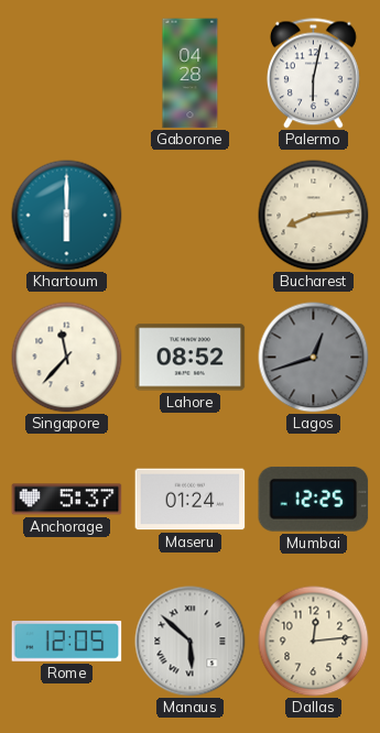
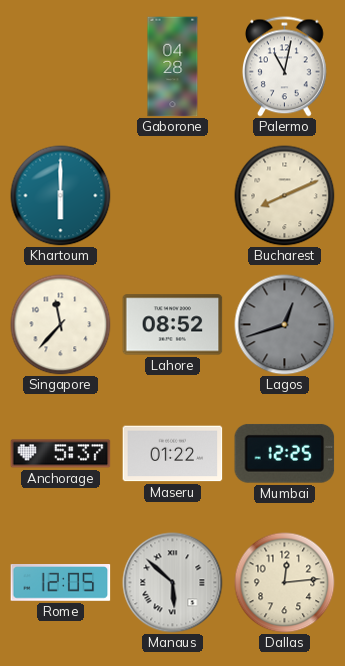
Palermo: 6:02 -> 11:02
Bucharest: 8:14 -> 8:11
Maseru: 01:24 -> 01:22
